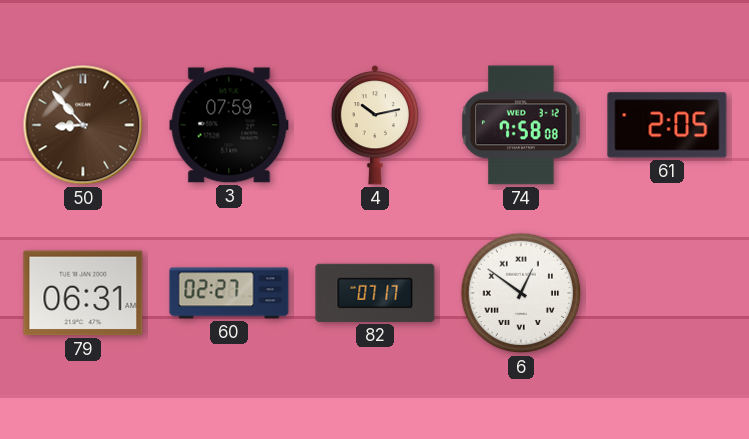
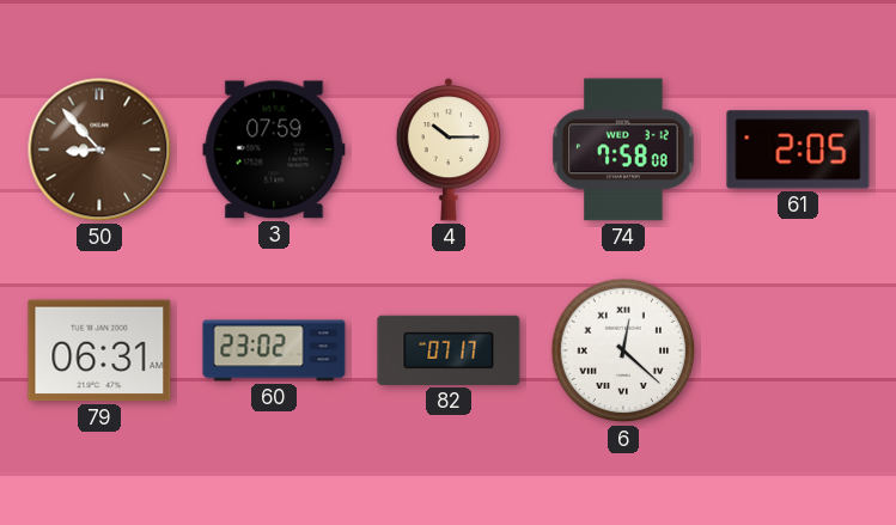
4: 10:13 -> 10:15
60: 02:27 -> 23:02
6: 12:51 -> 12:22
